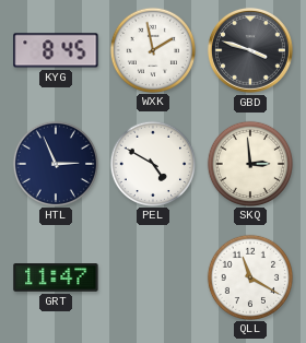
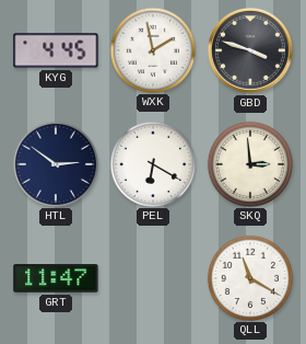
KYG: 8:45 -> 4:45
HTL: 2:56 -> 2:51
PEL: 4:50 -> 6:20
